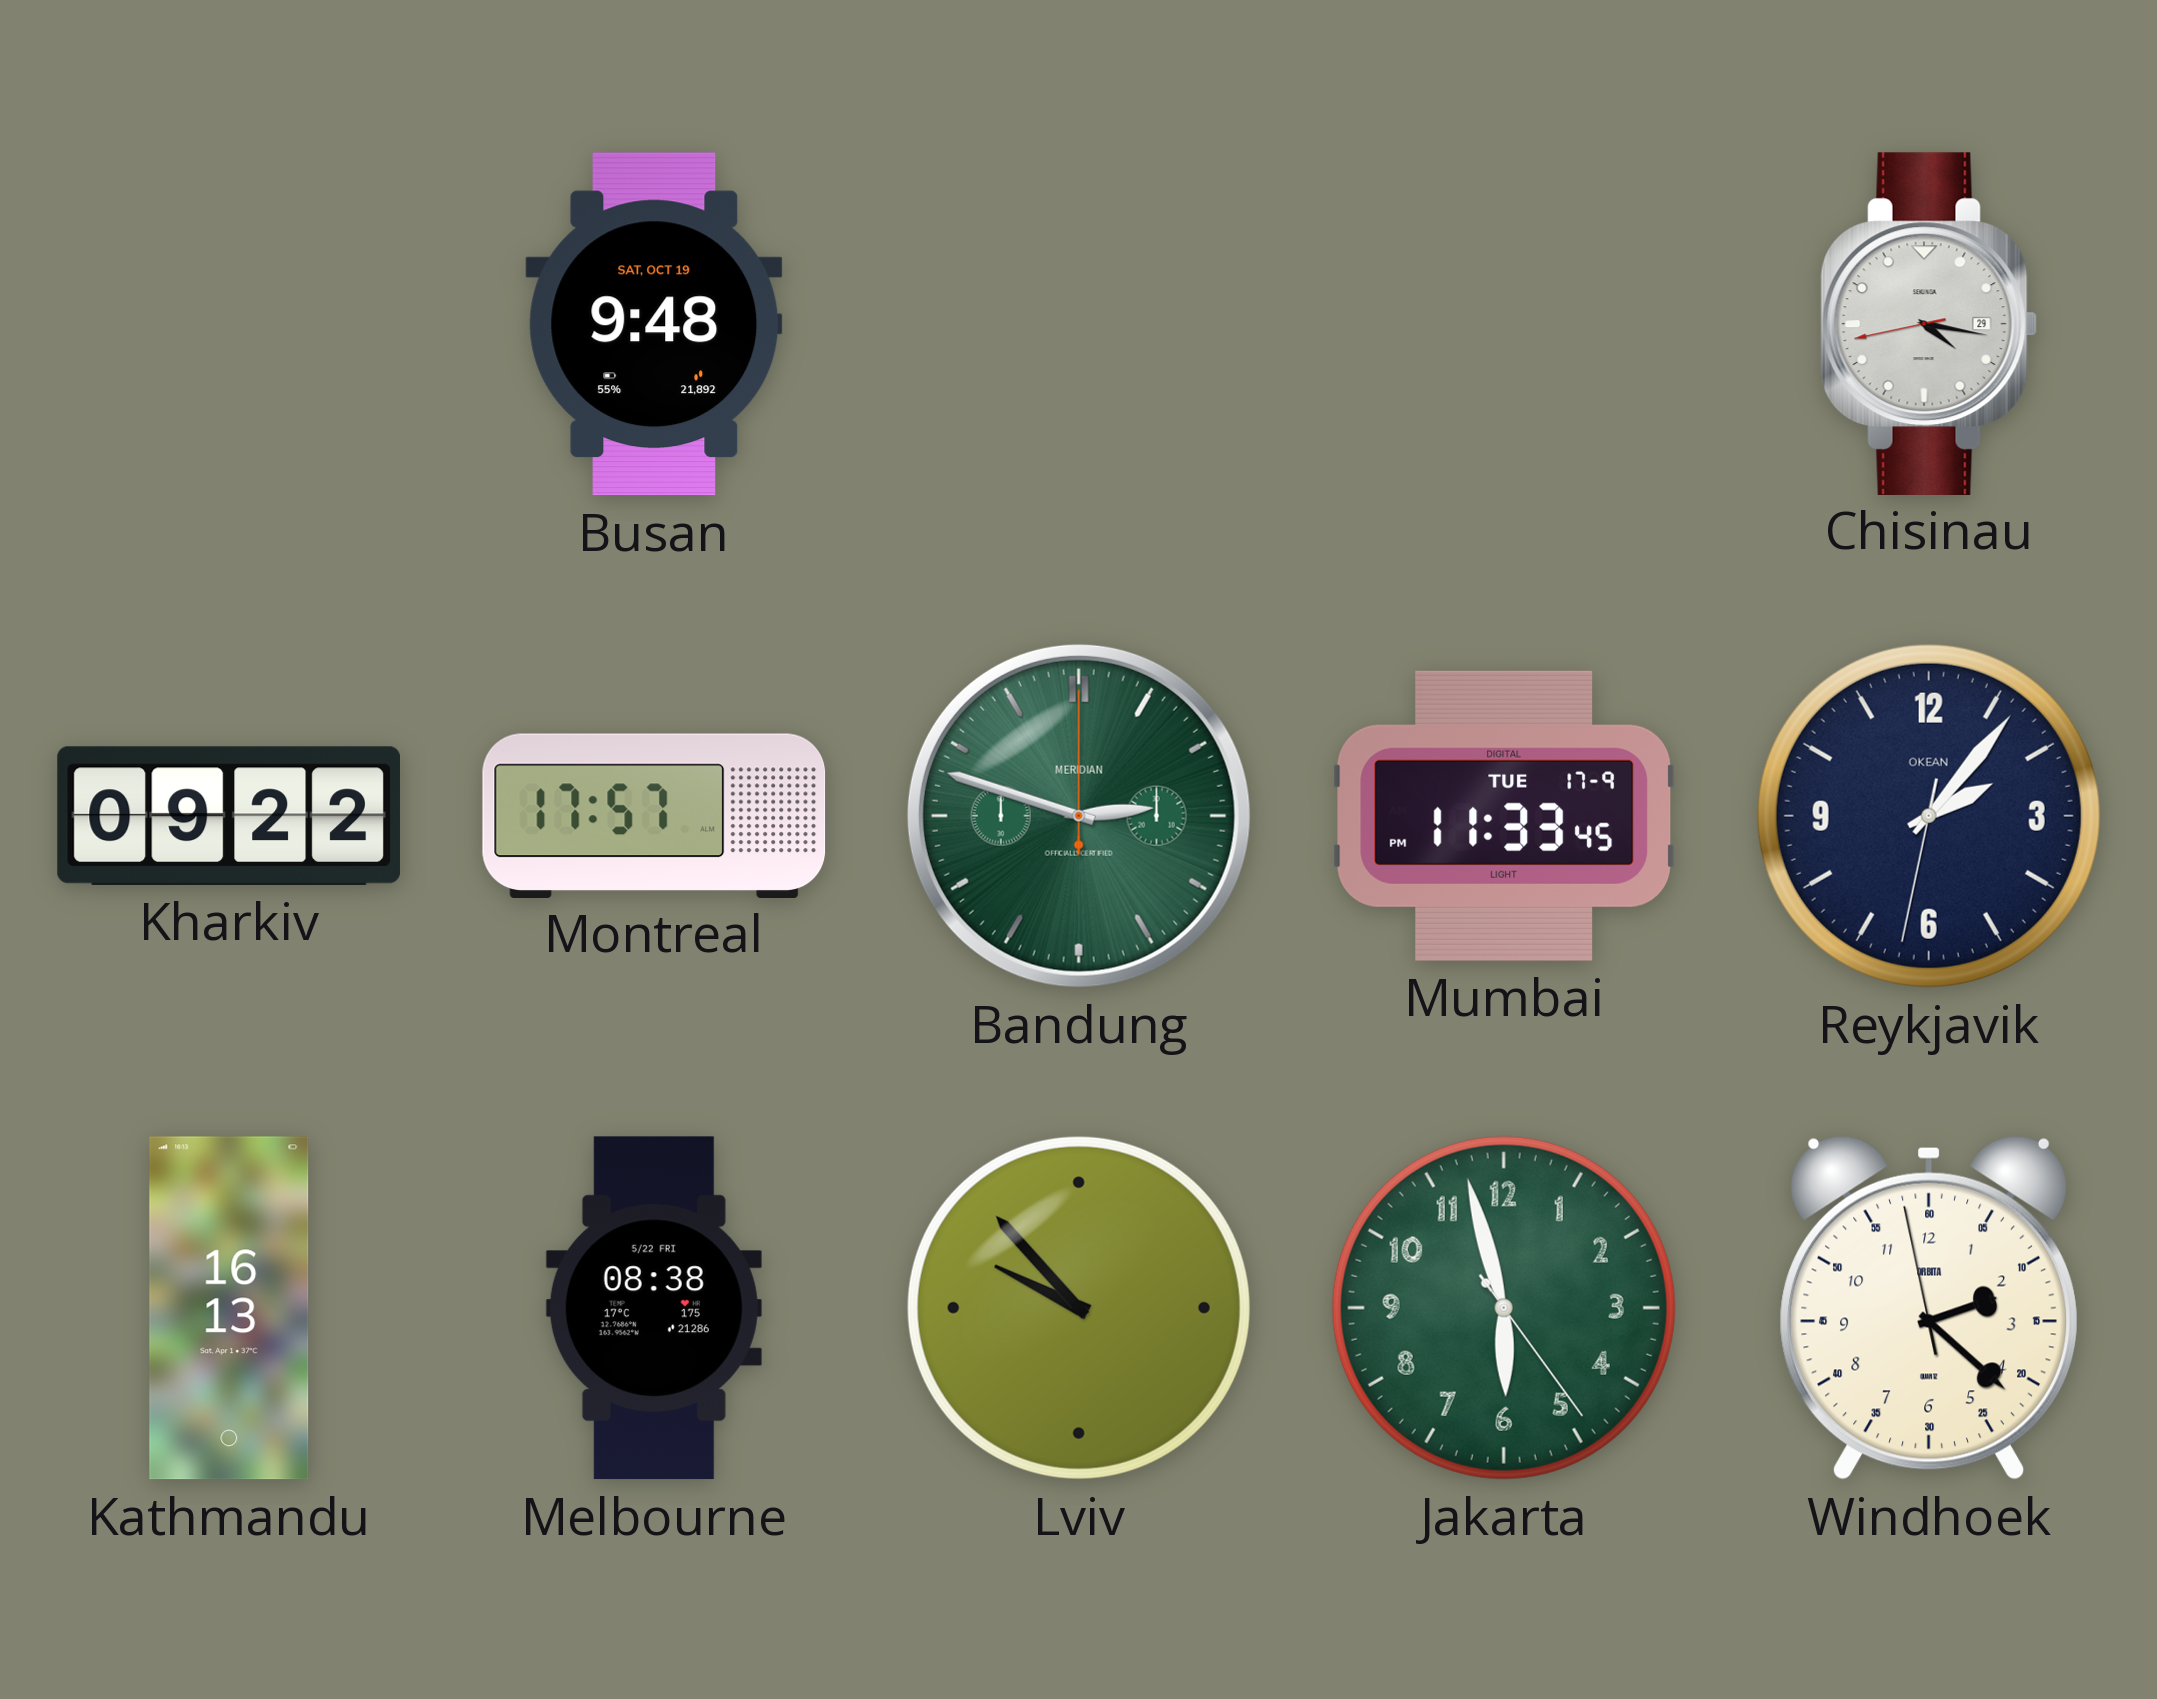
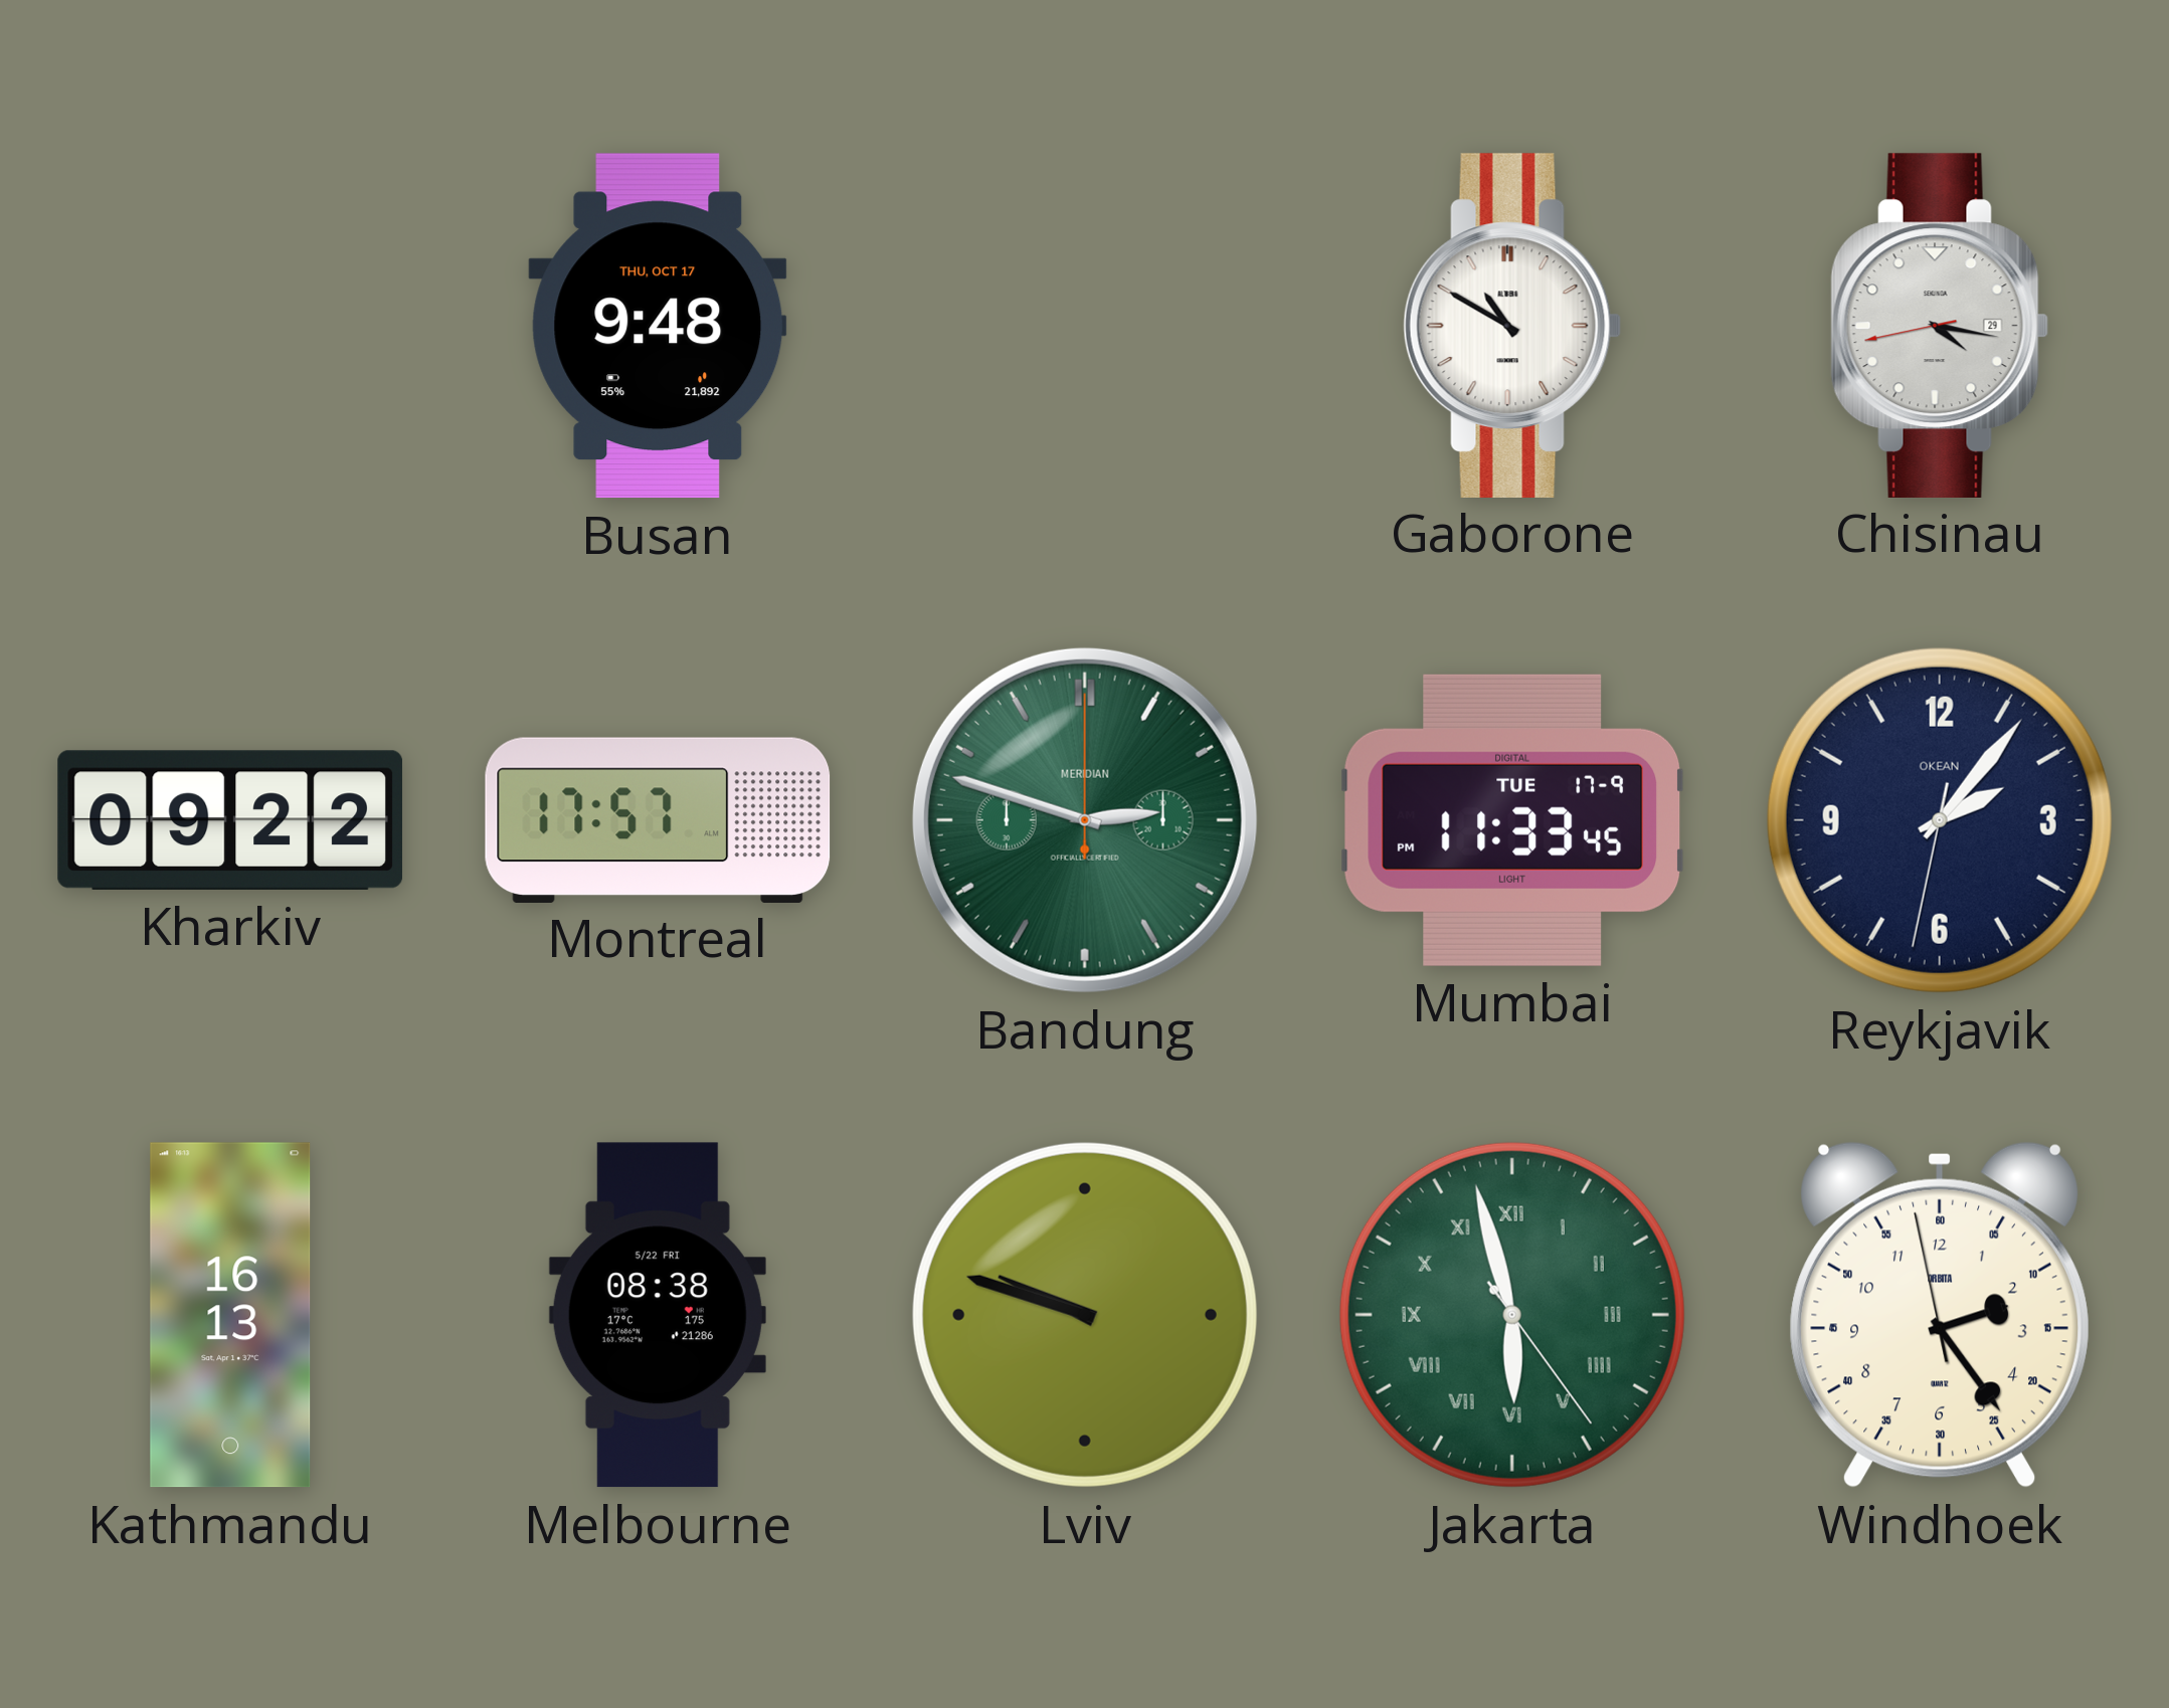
Busan date: SAT, OCT 19 -> THU, OCT 17
Gaborone: none -> 10:50
Lviv: 9:53 -> 9:48
Jakarta numerals: Arabic -> Roman
Windhoek: 2:21 -> 2:23
